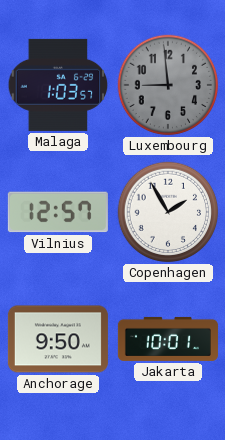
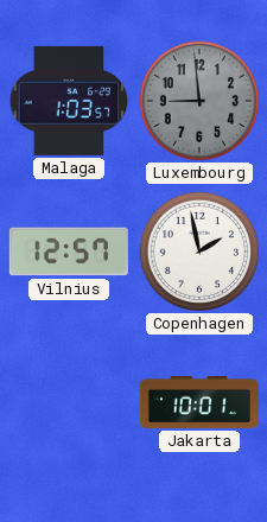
Copenhagen: 1:55 -> 1:58
Anchorage: 9:50 -> none
